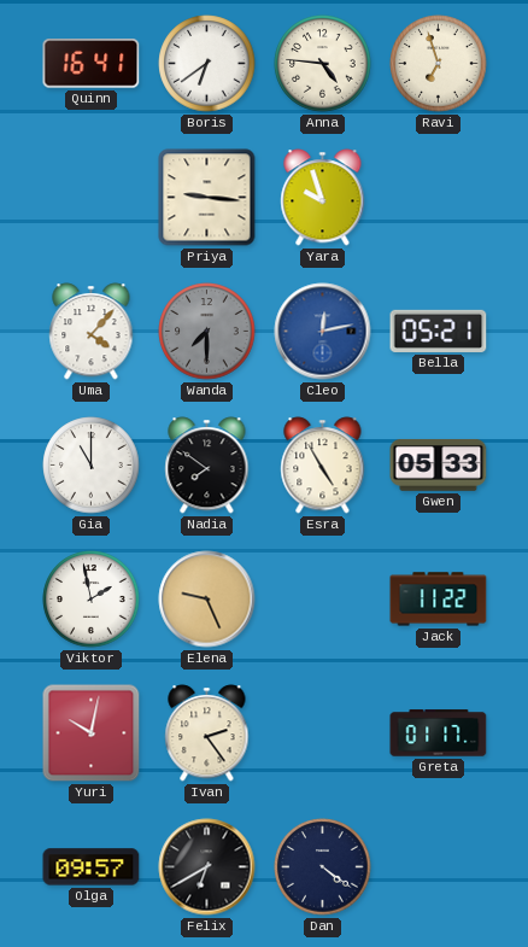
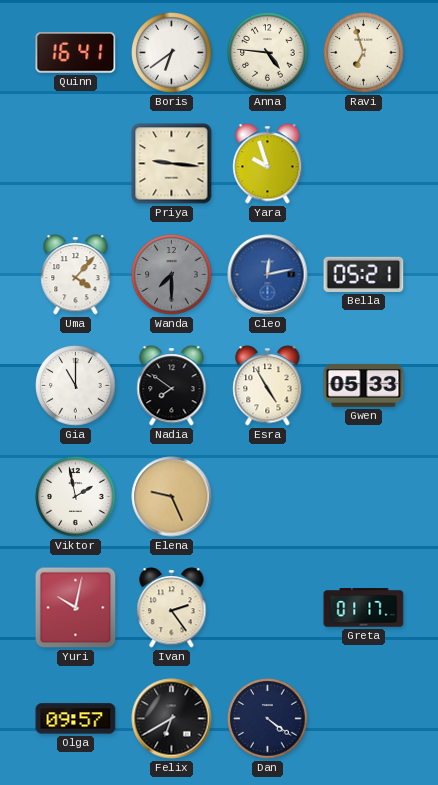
Jack: 11:22 -> none
